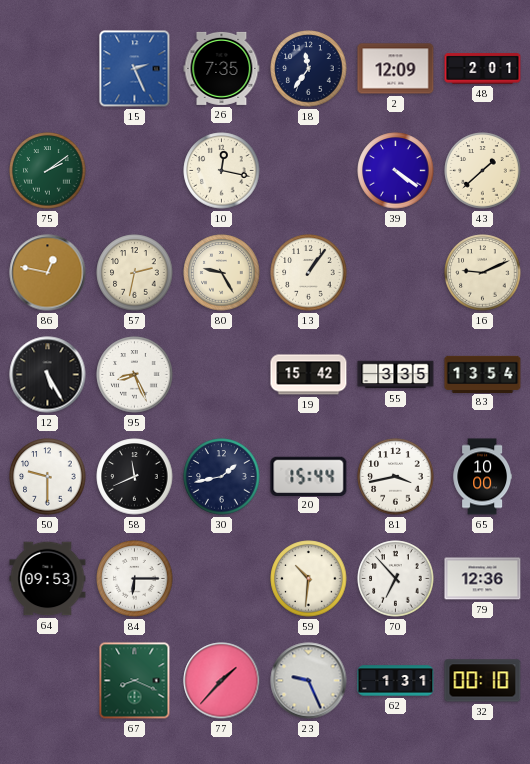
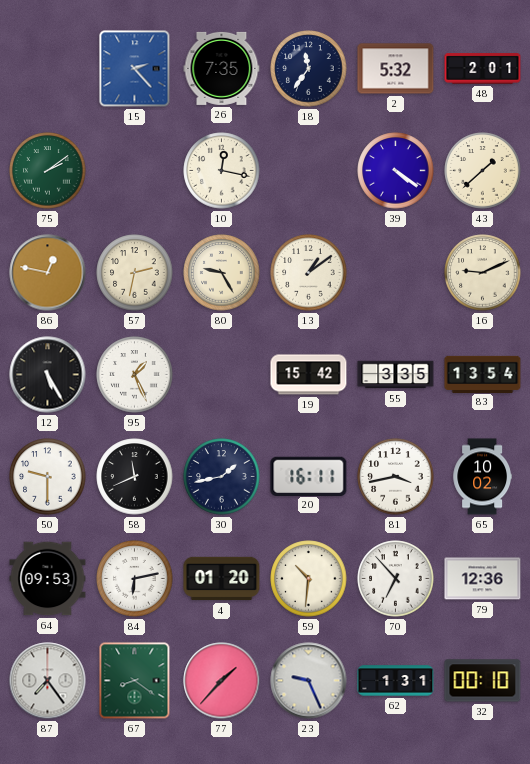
15: 2:26 -> 2:23
2: 12:09 -> 5:32
13: 1:06 -> 1:09
95: 8:26 -> 1:26
20: 15:44 -> 16:11
65: 10:00 -> 10:02
84: 6:15 -> 6:13
4: none -> 01:20
87: none -> 7:24
67: 8:19 -> 8:21
